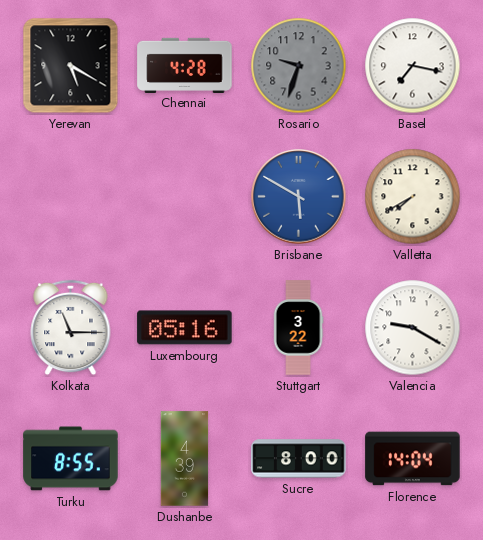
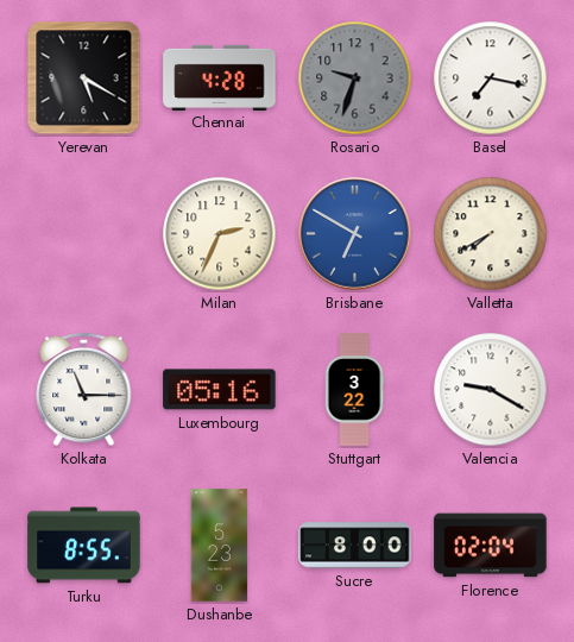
Milan: none -> 2:34
Brisbane: 5:50 -> 6:50
Dushanbe: 4:39 -> 5:23
Florence: 14:04 -> 02:04
